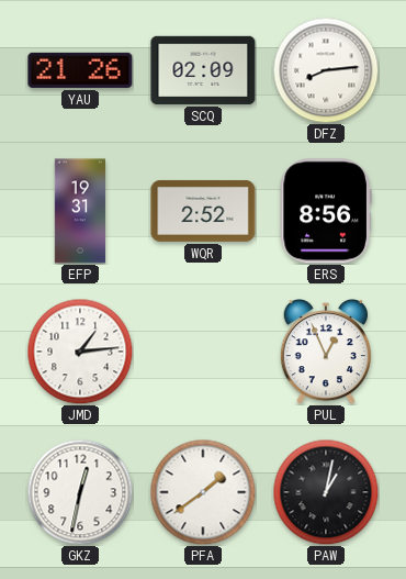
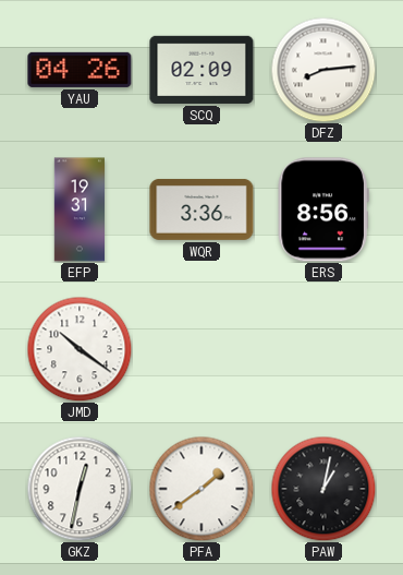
YAU: 21:26 -> 04:26
WQR: 2:52 -> 3:36
JMD: 1:14 -> 10:21
PUL: 12:56 -> none
